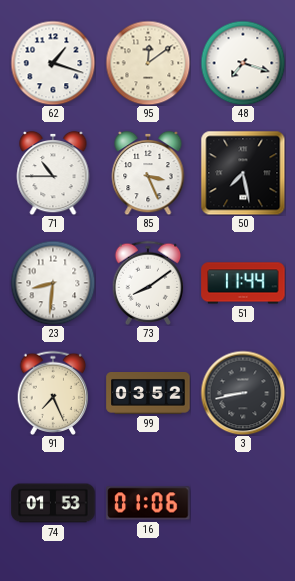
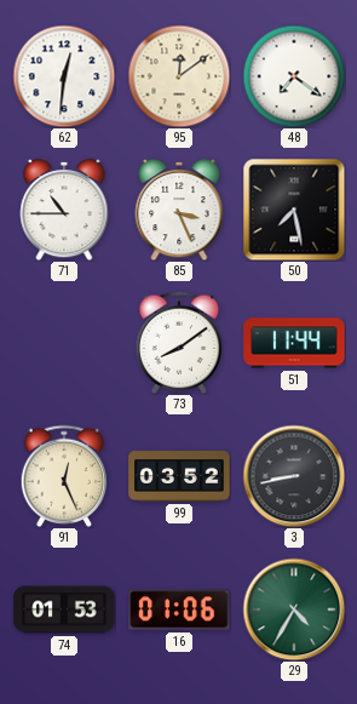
62: 1:18 -> 12:31
48: 7:18 -> 7:21
23: 8:31 -> none
91: 7:26 -> 12:26
29: none -> 4:35
